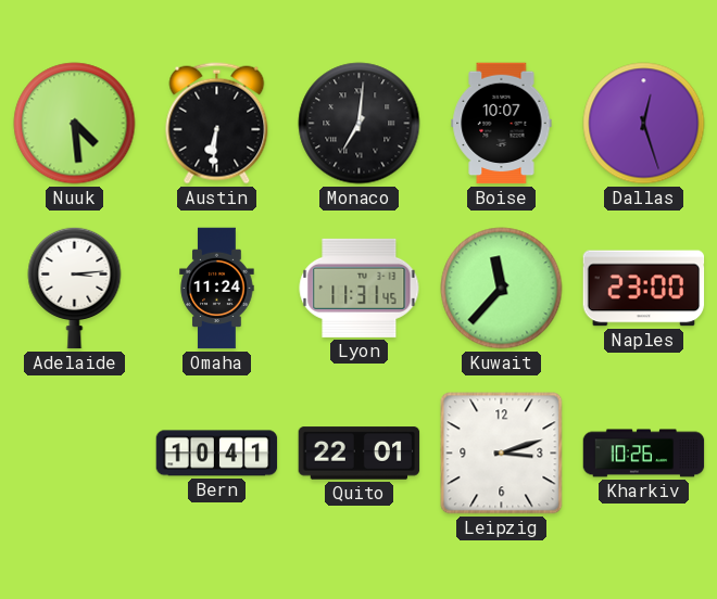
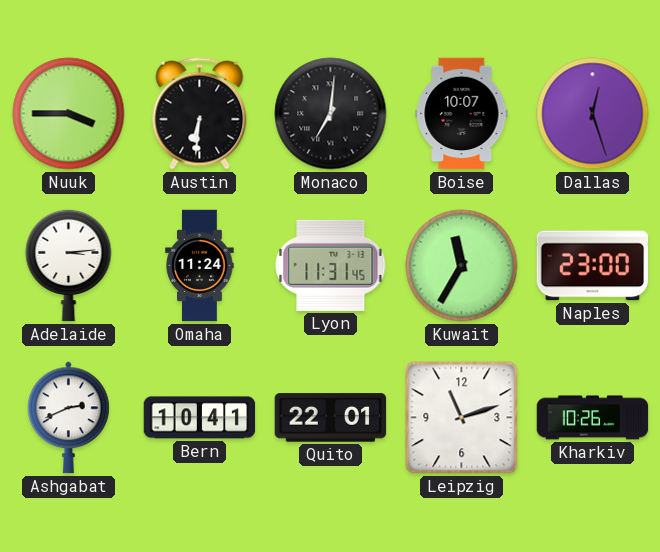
Nuuk: 4:29 -> 3:45
Kuwait: 11:37 -> 11:35
Ashgabat: none -> 2:41
Leipzig: 3:12 -> 11:12
